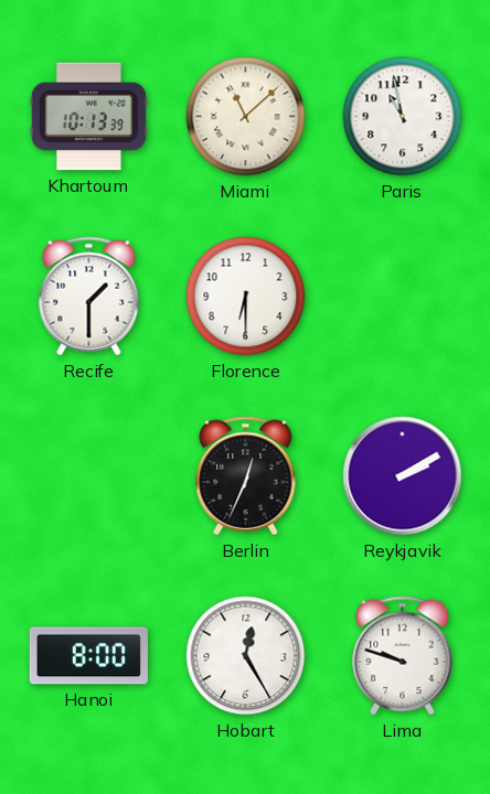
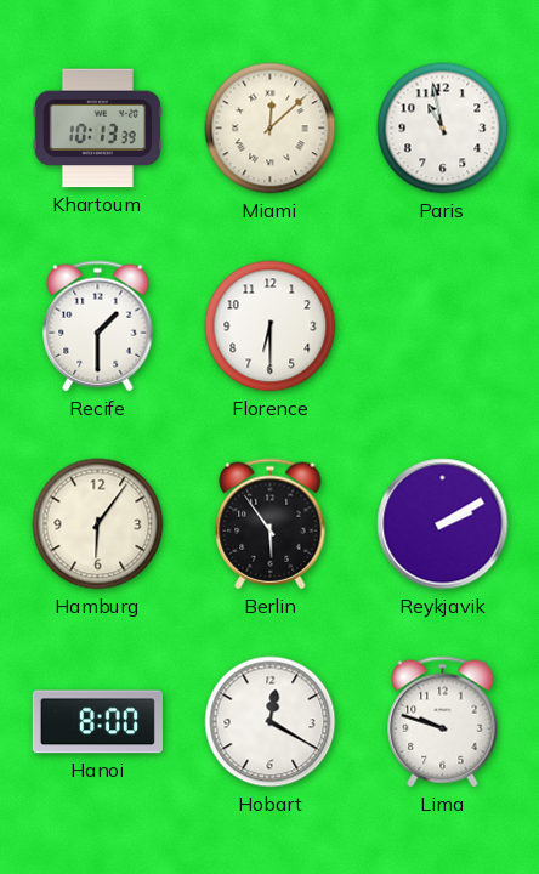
Miami: 11:08 -> 12:08
Hamburg: none -> 6:06
Berlin: 12:34 -> 5:54
Hobart: 12:25 -> 12:20
